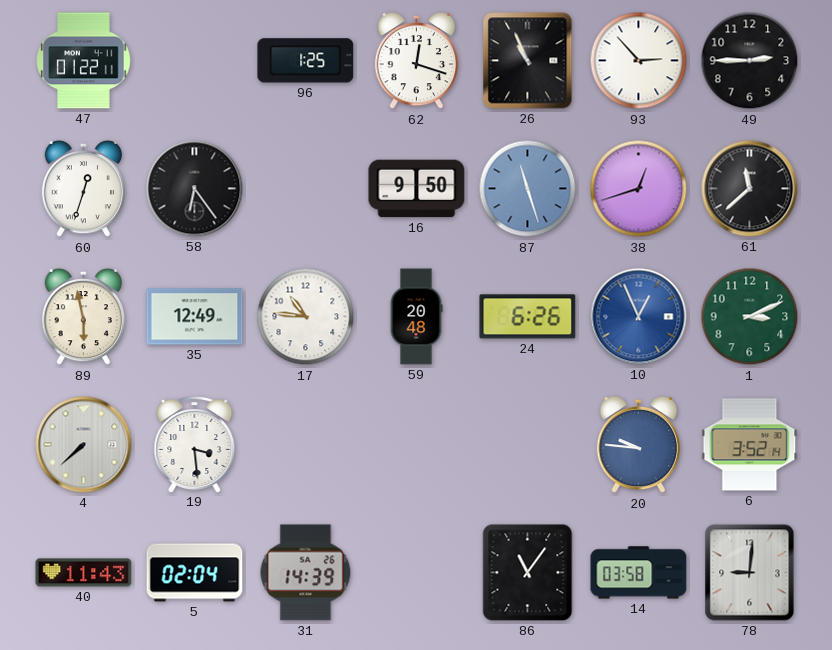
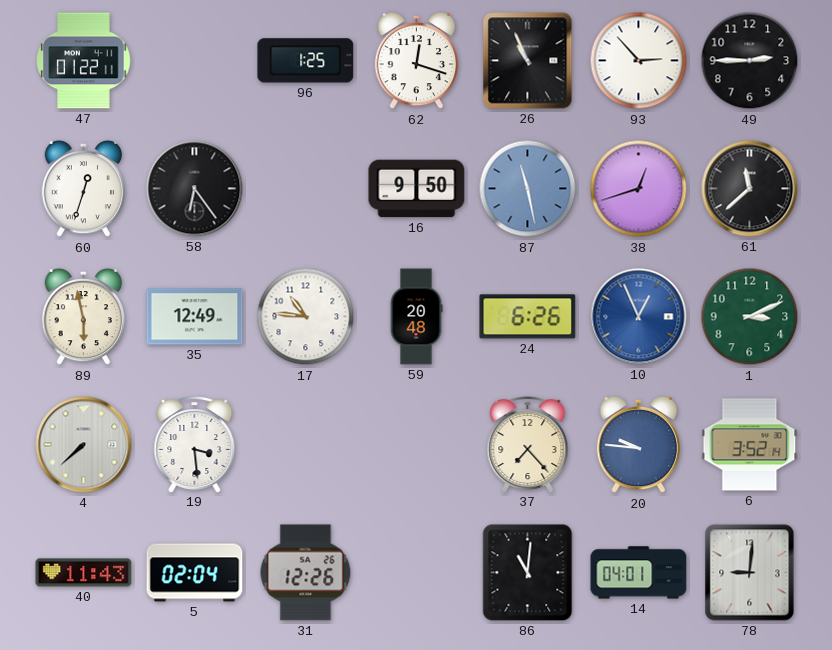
87: 11:27 -> 11:28
37: none -> 7:23
31: 14:39 -> 12:26
86: 11:06 -> 11:01
14: 03:58 -> 04:01
